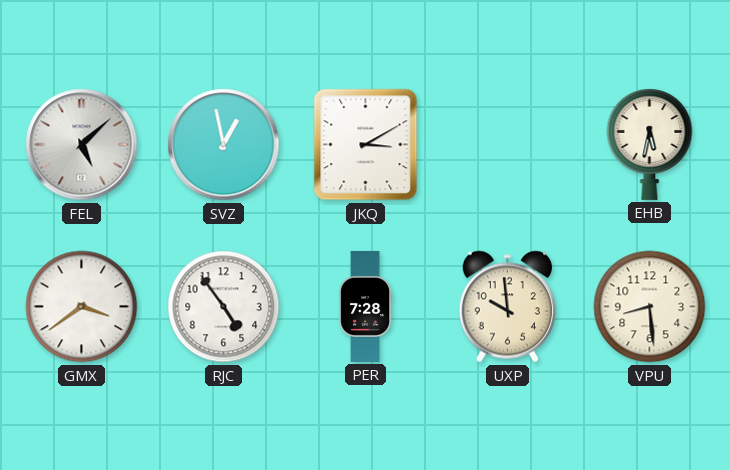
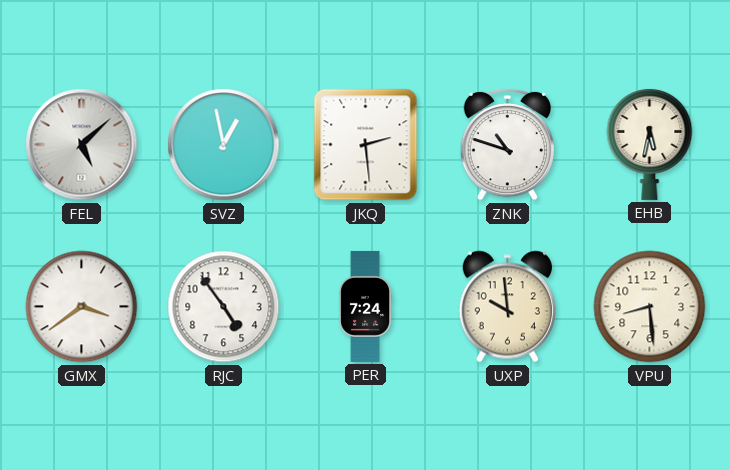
JKQ: 3:10 -> 2:29
ZNK: none -> 10:48
PER: 7:28 -> 7:24
